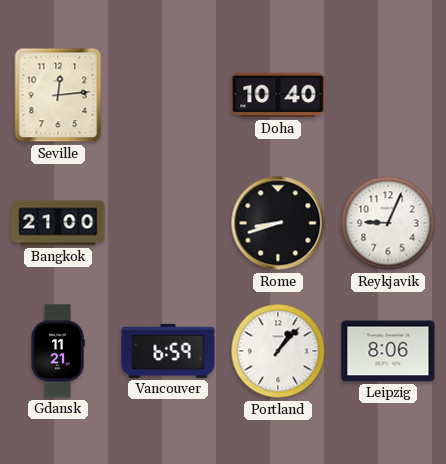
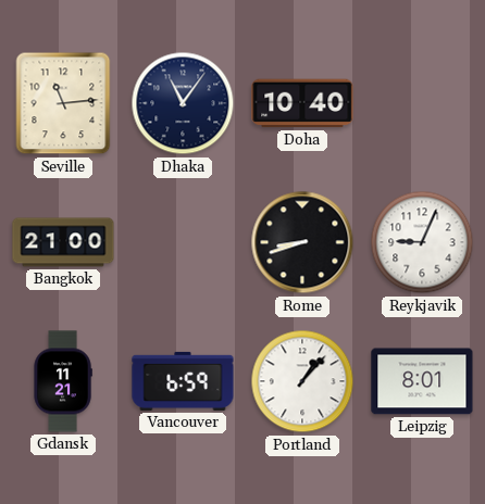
Seville: 12:14 -> 11:14
Dhaka: none -> 11:06
Leipzig: 8:06 -> 8:01
